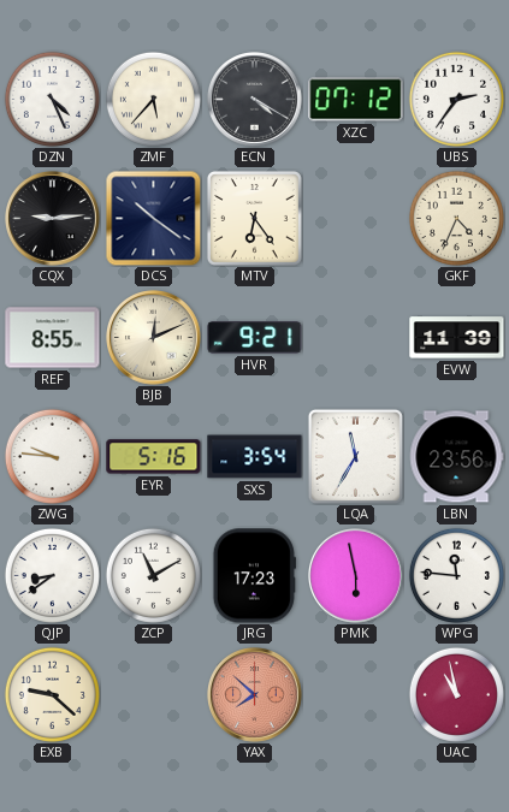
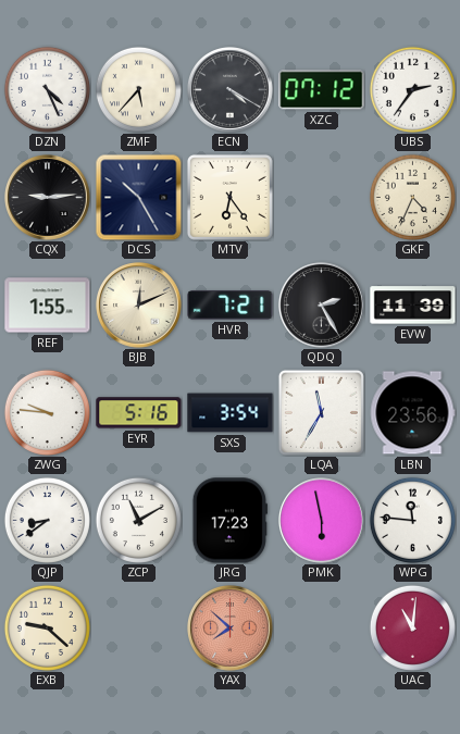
DCS: 10:21 -> 10:25
REF: 8:55 -> 1:55
HVR: 9:21 -> 7:21
QDQ: none -> 2:25
UAC: 10:58 -> 11:01
